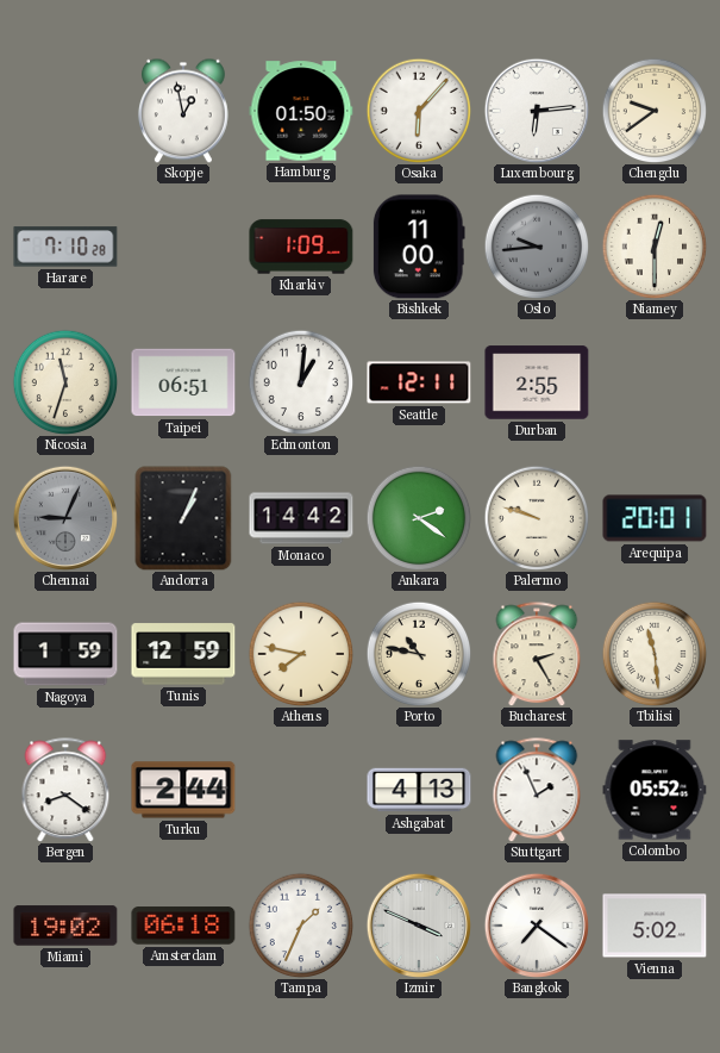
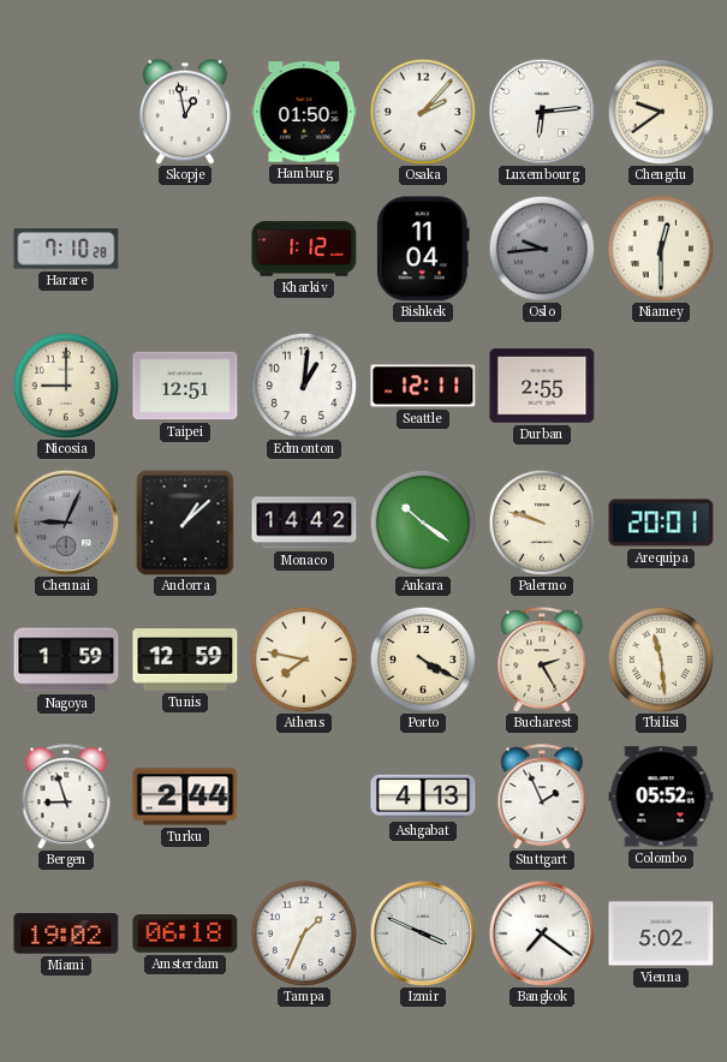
Osaka: 6:07 -> 2:07
Kharkiv: 1:09 -> 1:12
Bishkek: 11:00 -> 11:04
Nicosia: 11:33 -> 9:00
Taipei: 06:51 -> 12:51
Andorra: 1:04 -> 1:08
Ankara: 2:21 -> 10:21
Porto: 10:47 -> 4:20
Bergen: 8:21 -> 8:57
